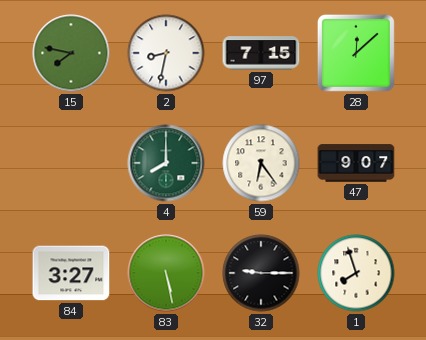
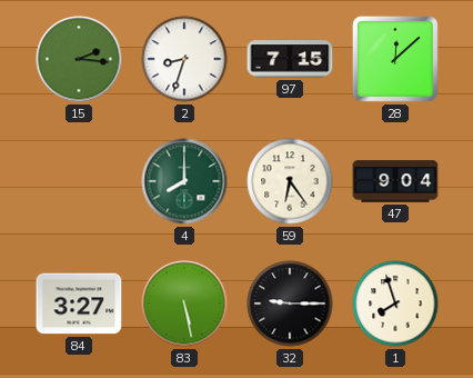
15: 7:47 -> 2:16
2: 8:32 -> 8:33
47: 9:07 -> 9:04
